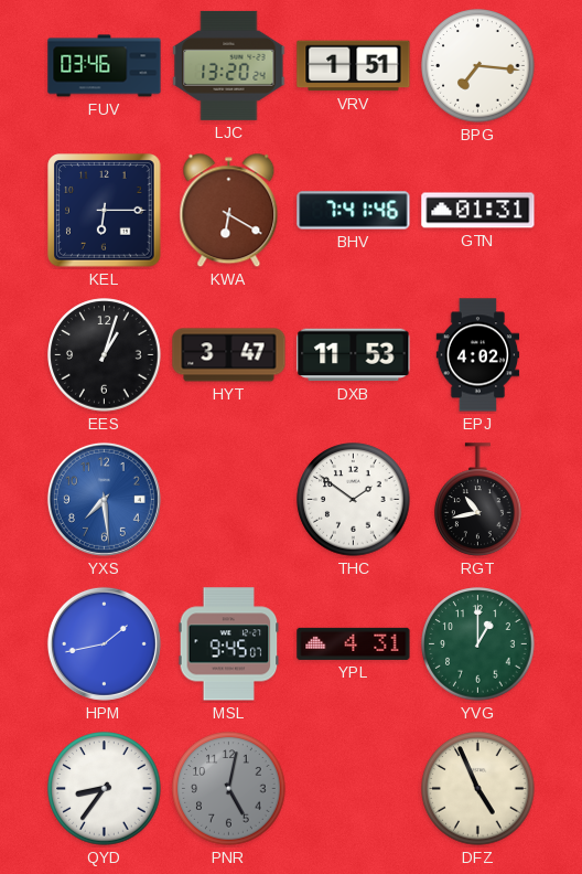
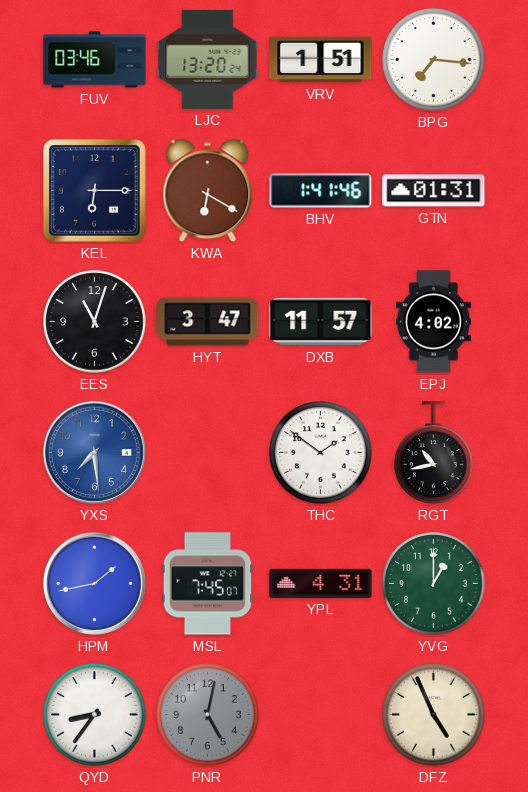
BHV: 7:41 -> 1:41
EES: 1:03 -> 11:03
DXB: 11:53 -> 11:57
MSL: 9:45 -> 7:45
